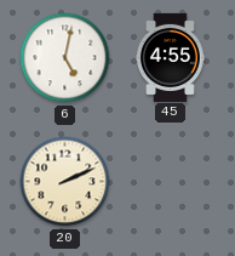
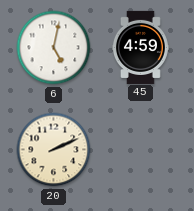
45: 4:55 -> 4:59
